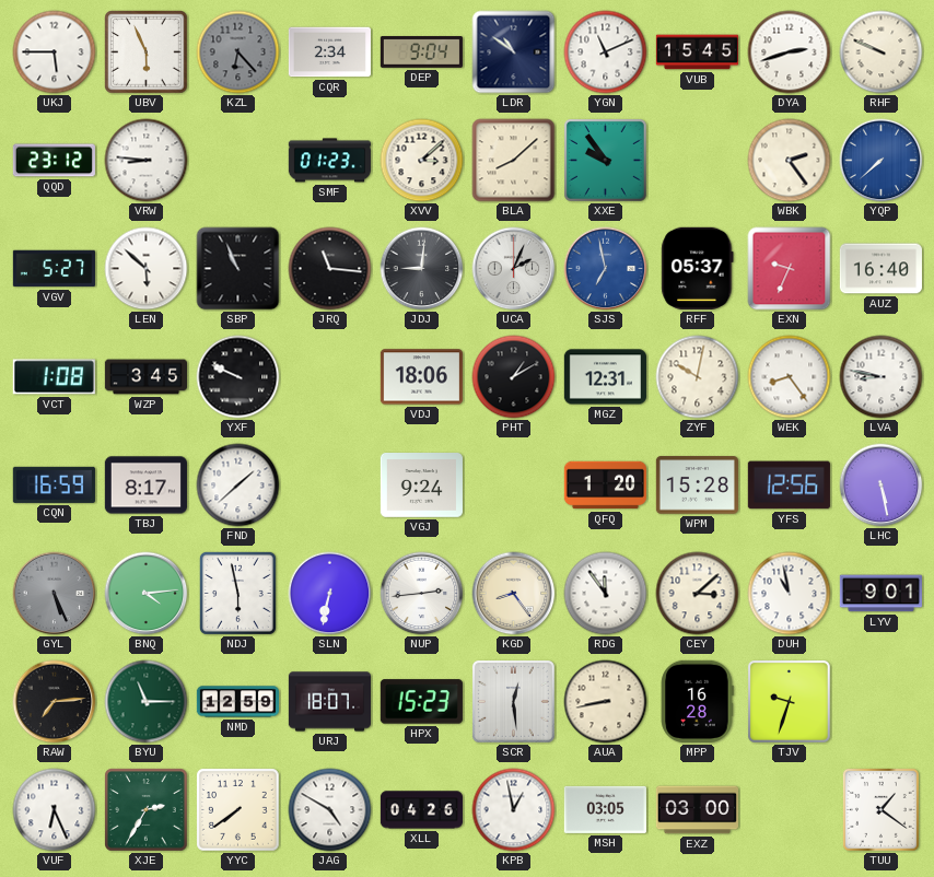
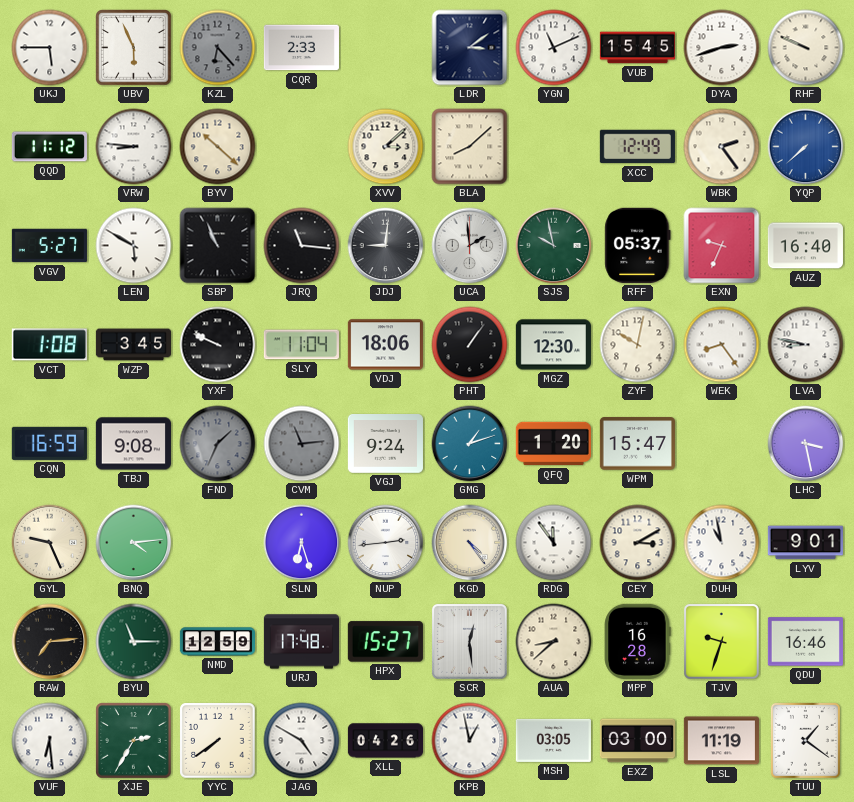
CQR: 2:34 -> 2:33
DEP: 9:04 -> none
LDR: 10:51 -> 3:09
QQD: 23:12 -> 11:12
BYV: none -> 10:22
SMF: 01:23 -> none
XXE: 9:54 -> none
XCC: none -> 12:49
LEN: 5:52 -> 5:50
UCA: 2:04 -> 1:59
SJS: 6:58 -> 9:58
SJS dial: blue -> green
SLY: none -> 11:04
PHT: 1:10 -> 1:06
MGZ: 12:31 -> 12:30
TBJ: 8:17 -> 9:08
FND: 1:38 -> 1:34
FND dial: white -> grey
CVM: none -> 11:14
GMG: none -> 1:12
WPM: 15:28 -> 15:47
YFS: 12:56 -> none
LHC: 5:28 -> 3:28
GYL: 5:26 -> 9:26
GYL dial: grey -> cream
NDJ: 5:58 -> none
SLN: 6:32 -> 6:27
KGD: 8:24 -> 4:24
CEY: 3:08 -> 3:10
URJ: 18:07 -> 17:48
HPX: 15:23 -> 15:27
AUA: 8:43 -> 8:38
QDU: none -> 16:46
VUF: 6:26 -> 6:29
LSL: none -> 11:19
